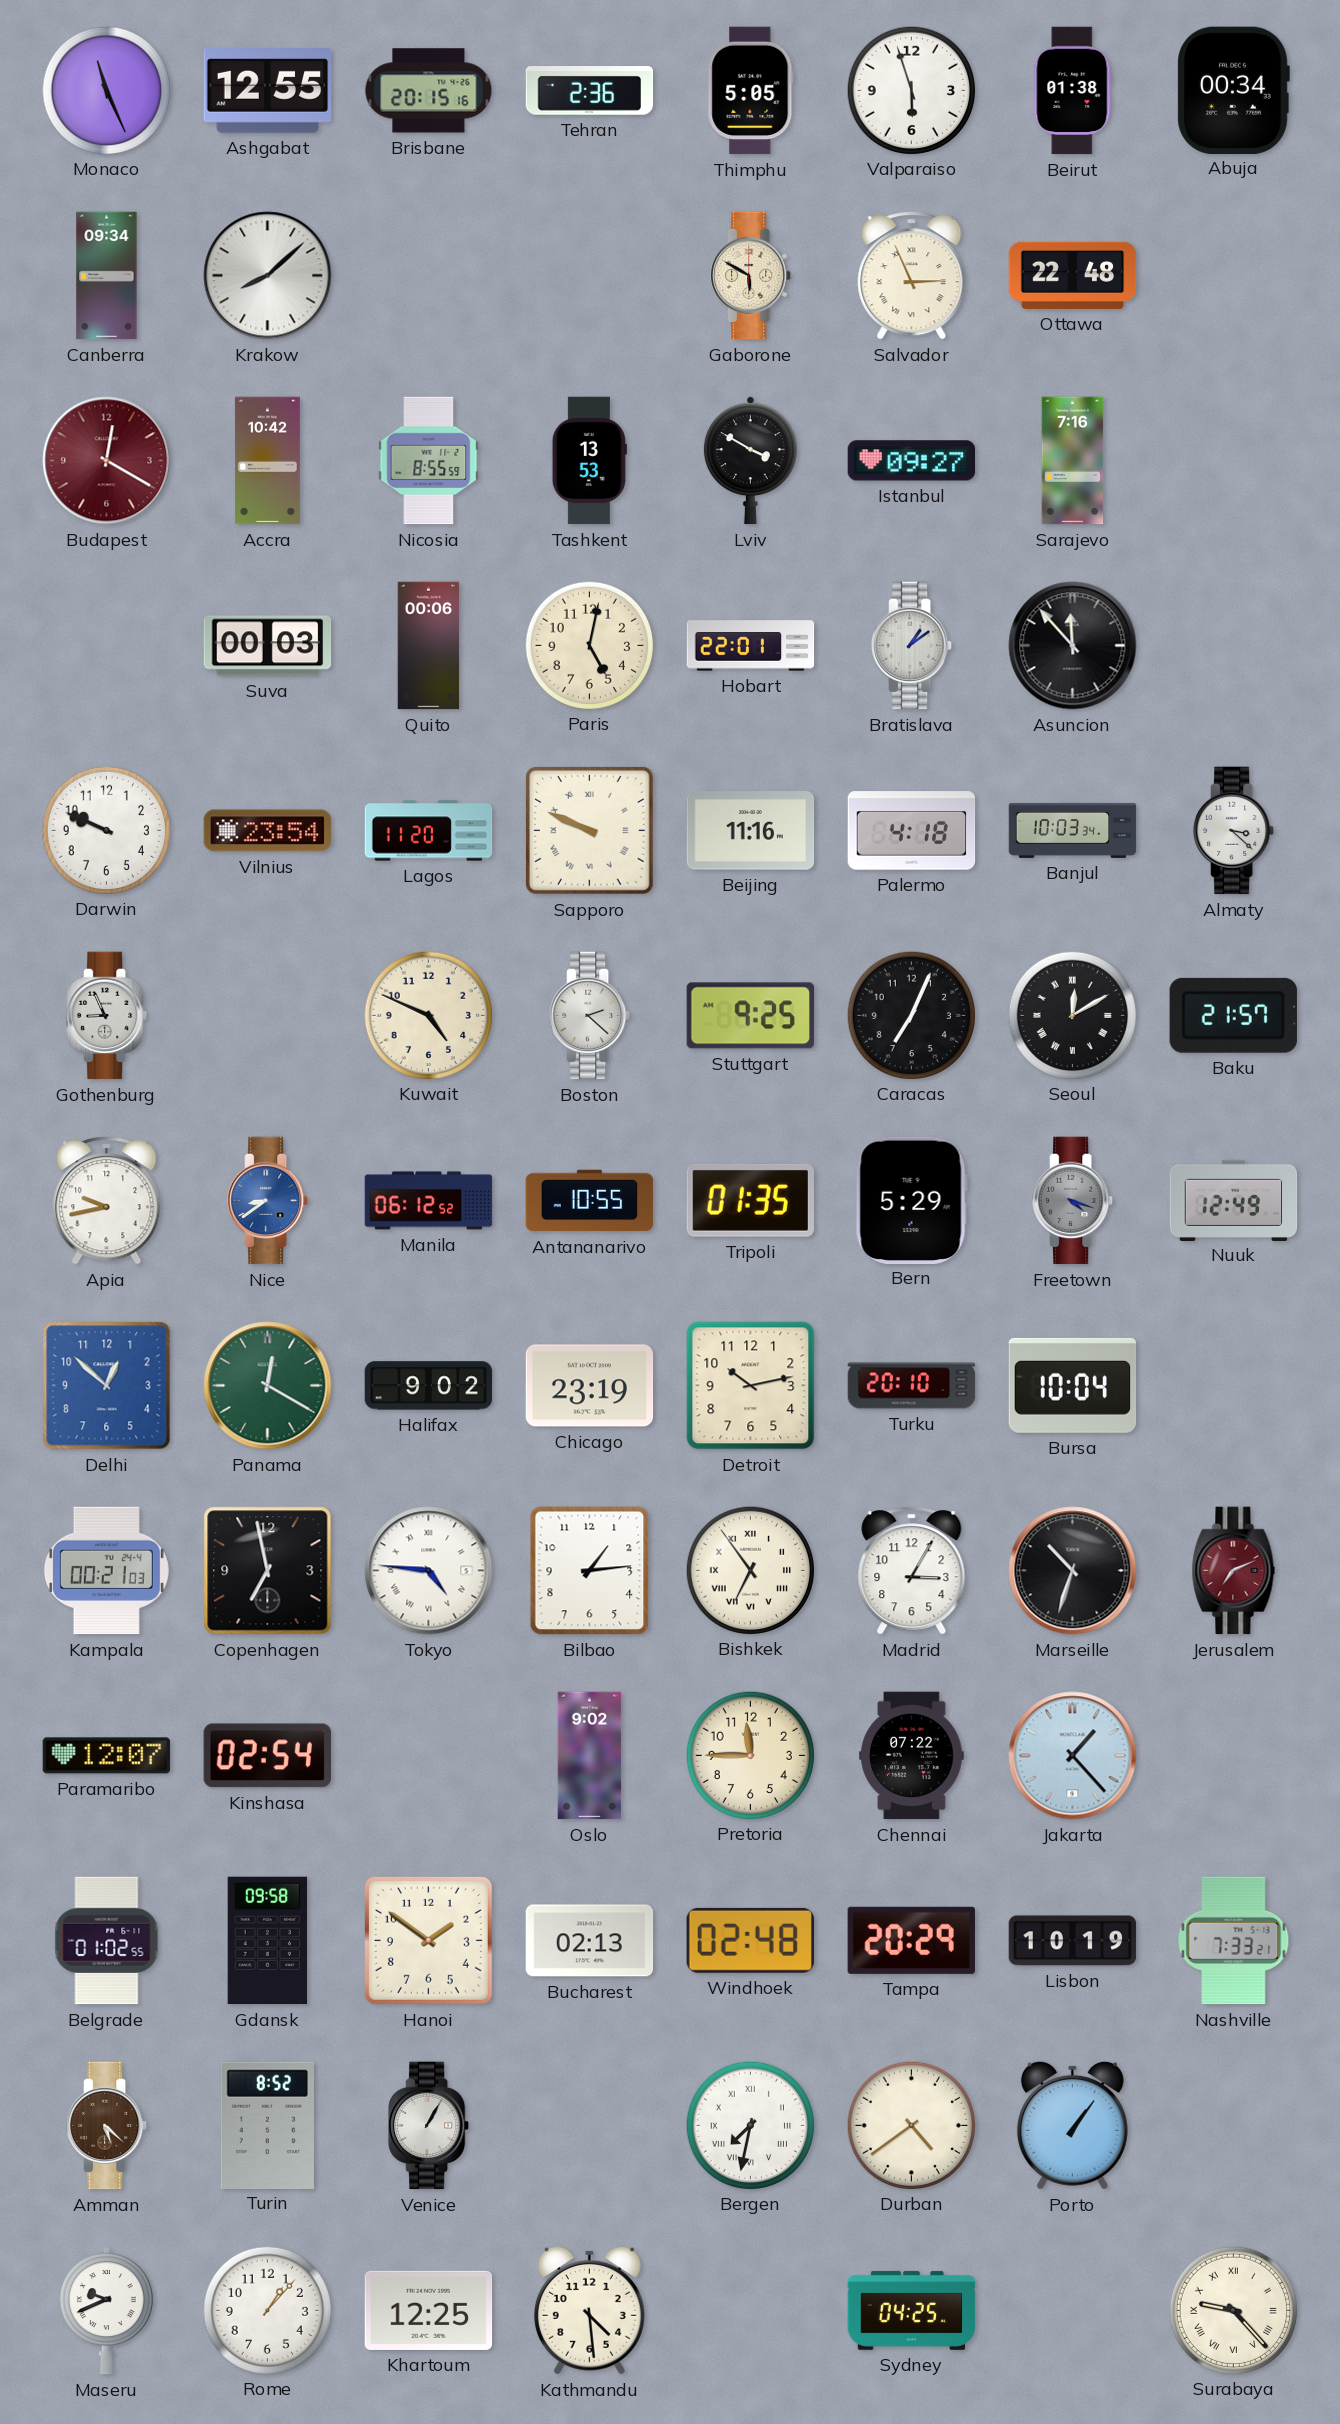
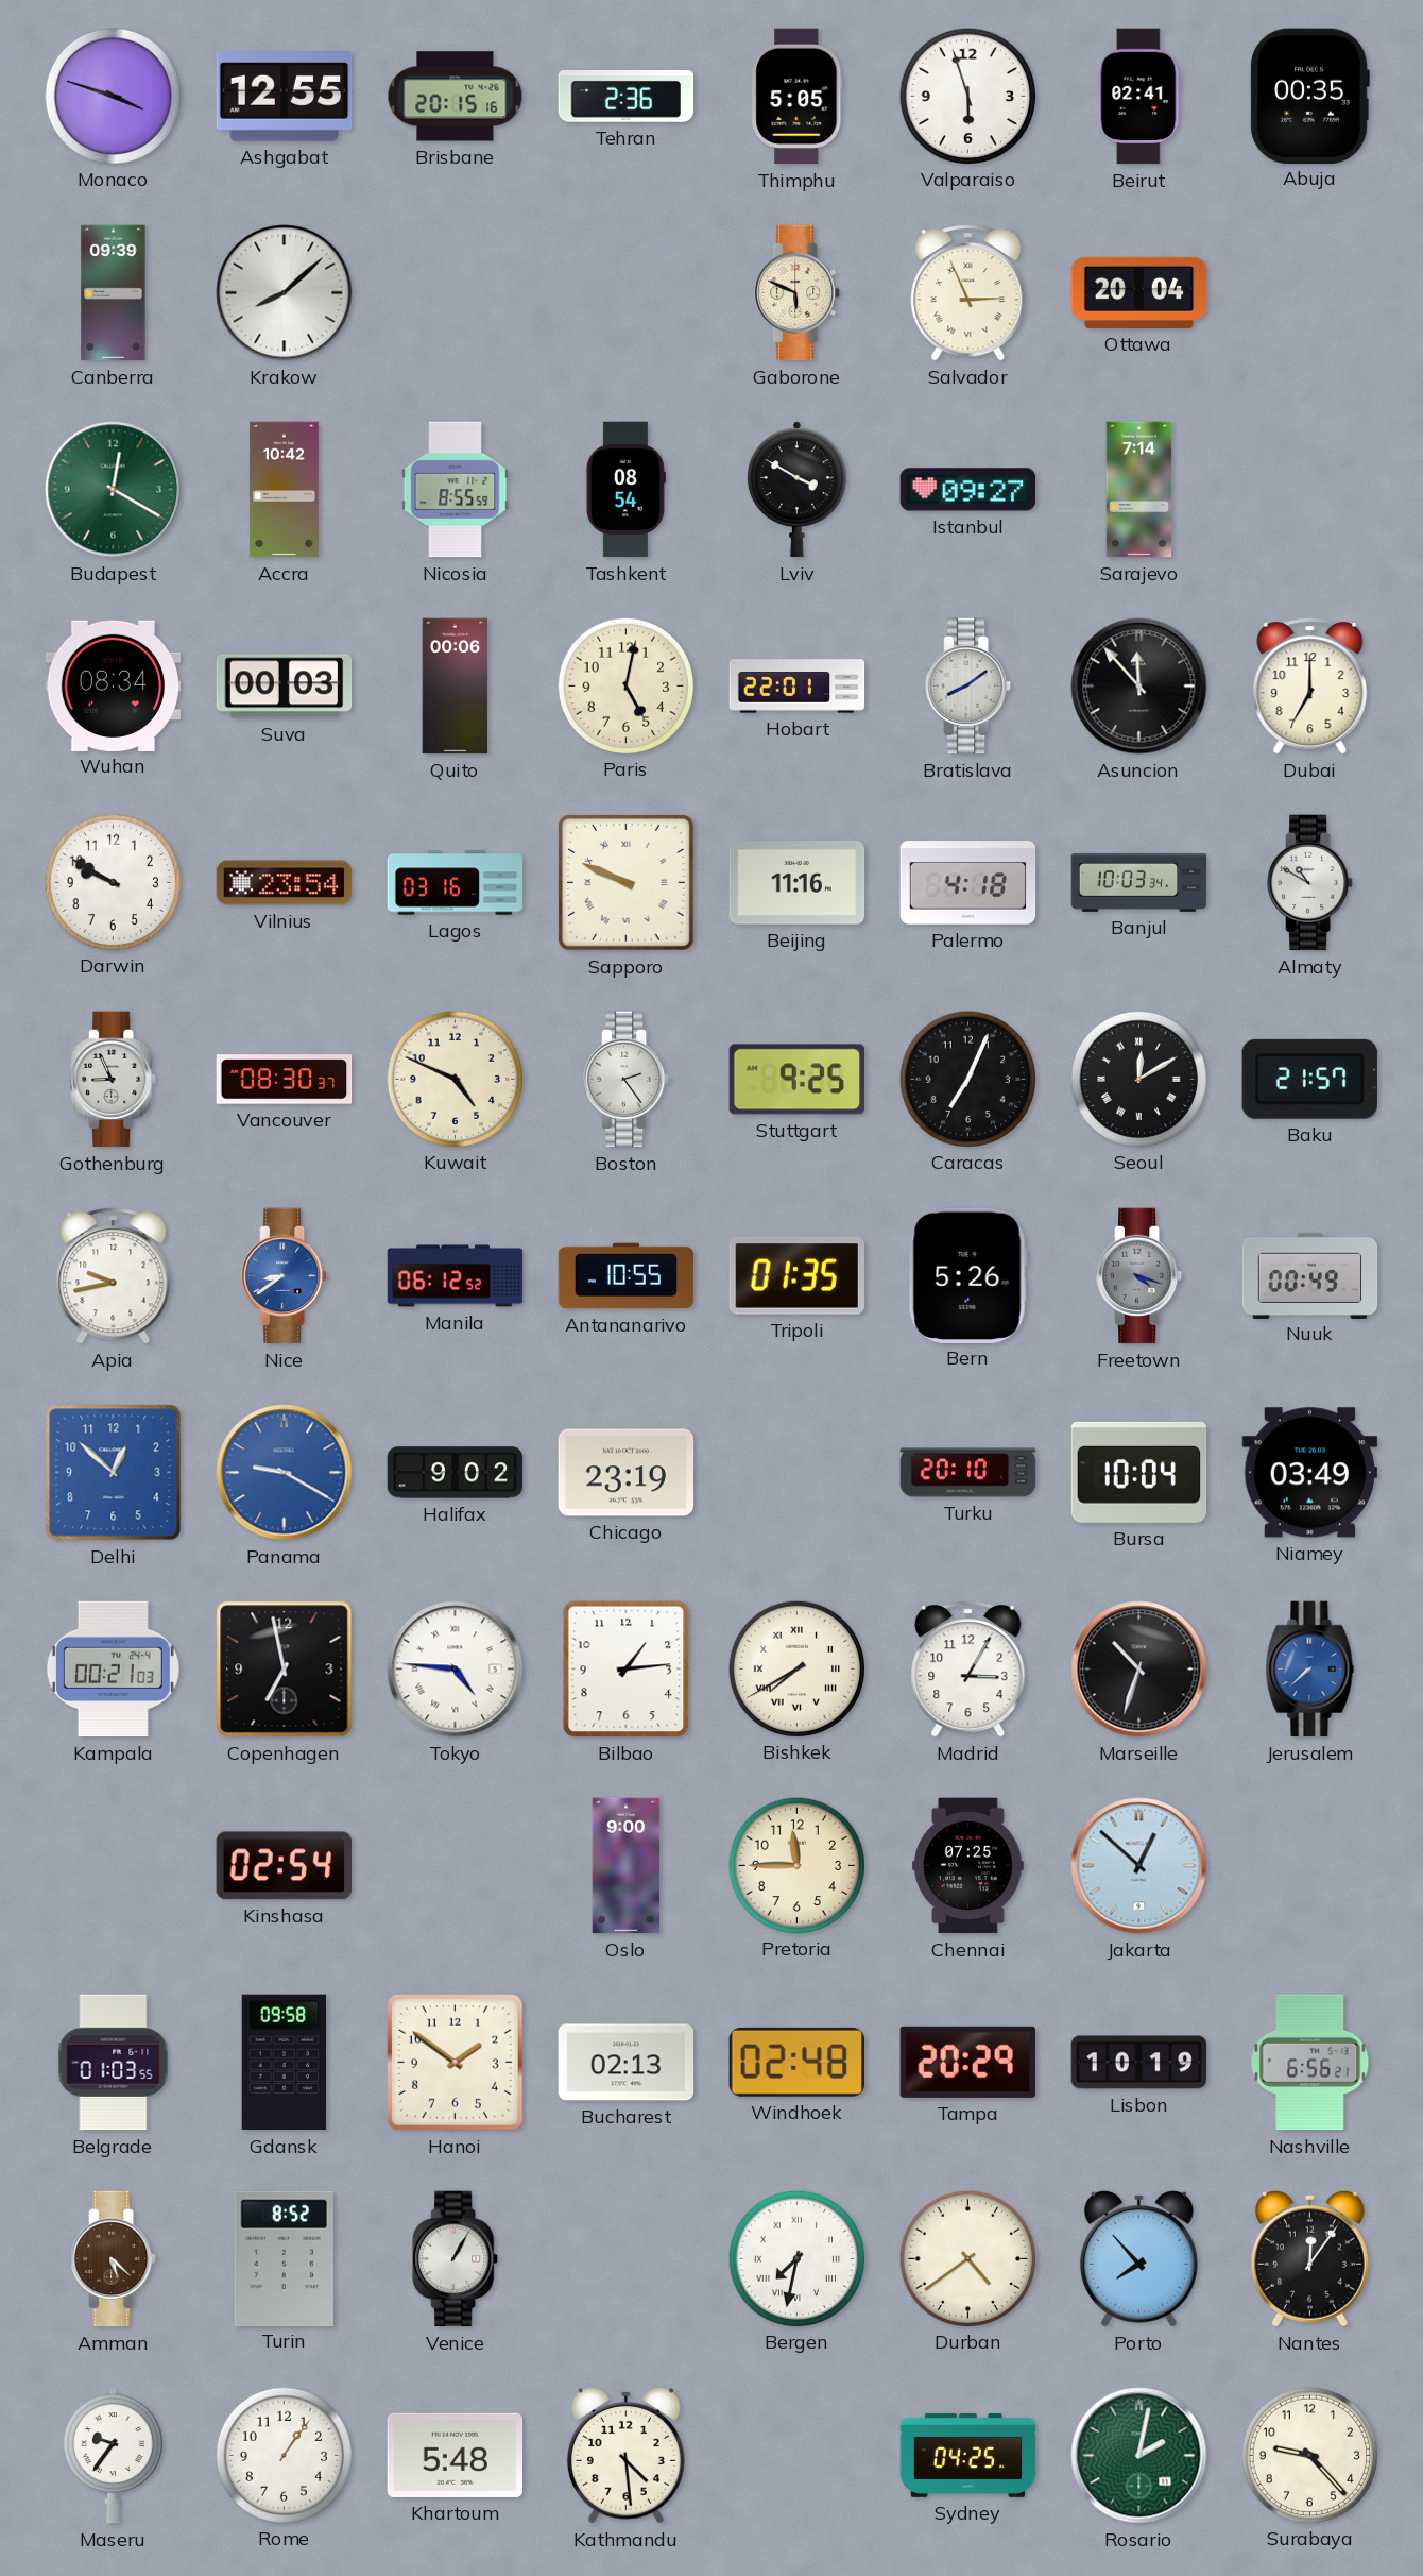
Monaco: 11:26 -> 3:48
Beirut: 01:38 -> 02:41
Abuja: 00:34 -> 00:35
Canberra: 09:34 -> 09:39
Gaborone: 5:50 -> 5:49
Ottawa: 22:48 -> 20:04
Budapest dial: burgundy -> green
Tashkent: 13:53 -> 08:54
Sarajevo: 7:16 -> 7:14
Wuhan: none -> 08:34
Bratislava: 1:09 -> 8:09
Dubai: none -> 7:00
Darwin: 9:49 -> 9:50
Lagos: 11:20 -> 03:16
Almaty: 3:22 -> 10:50
Vancouver: none -> 08:30
Boston: 2:22 -> 2:24
Bern: 5:29 -> 5:26
Nuuk: 12:49 -> 00:49
Panama: 12:20 -> 9:20
Panama dial: green -> blue
Detroit: 10:13 -> none
Niamey: none -> 03:49
Bishkek: 6:54 -> 7:40
Jerusalem: 7:11 -> 7:38
Jerusalem dial: burgundy -> blue
Paramaribo: 12:07 -> none
Oslo: 9:02 -> 9:00
Chennai: 07:22 -> 07:25
Jakarta: 1:23 -> 12:52
Belgrade: 01:02 -> 01:03
Nashville: 7:33 -> 6:56
Porto: 1:06 -> 7:53
Nantes: none -> 12:06
Maseru: 9:41 -> 9:36
Rome: 1:07 -> 1:06
Khartoum: 12:25 -> 5:48
Rosario: none -> 2:02
Surabaya numerals: Roman -> Arabic
